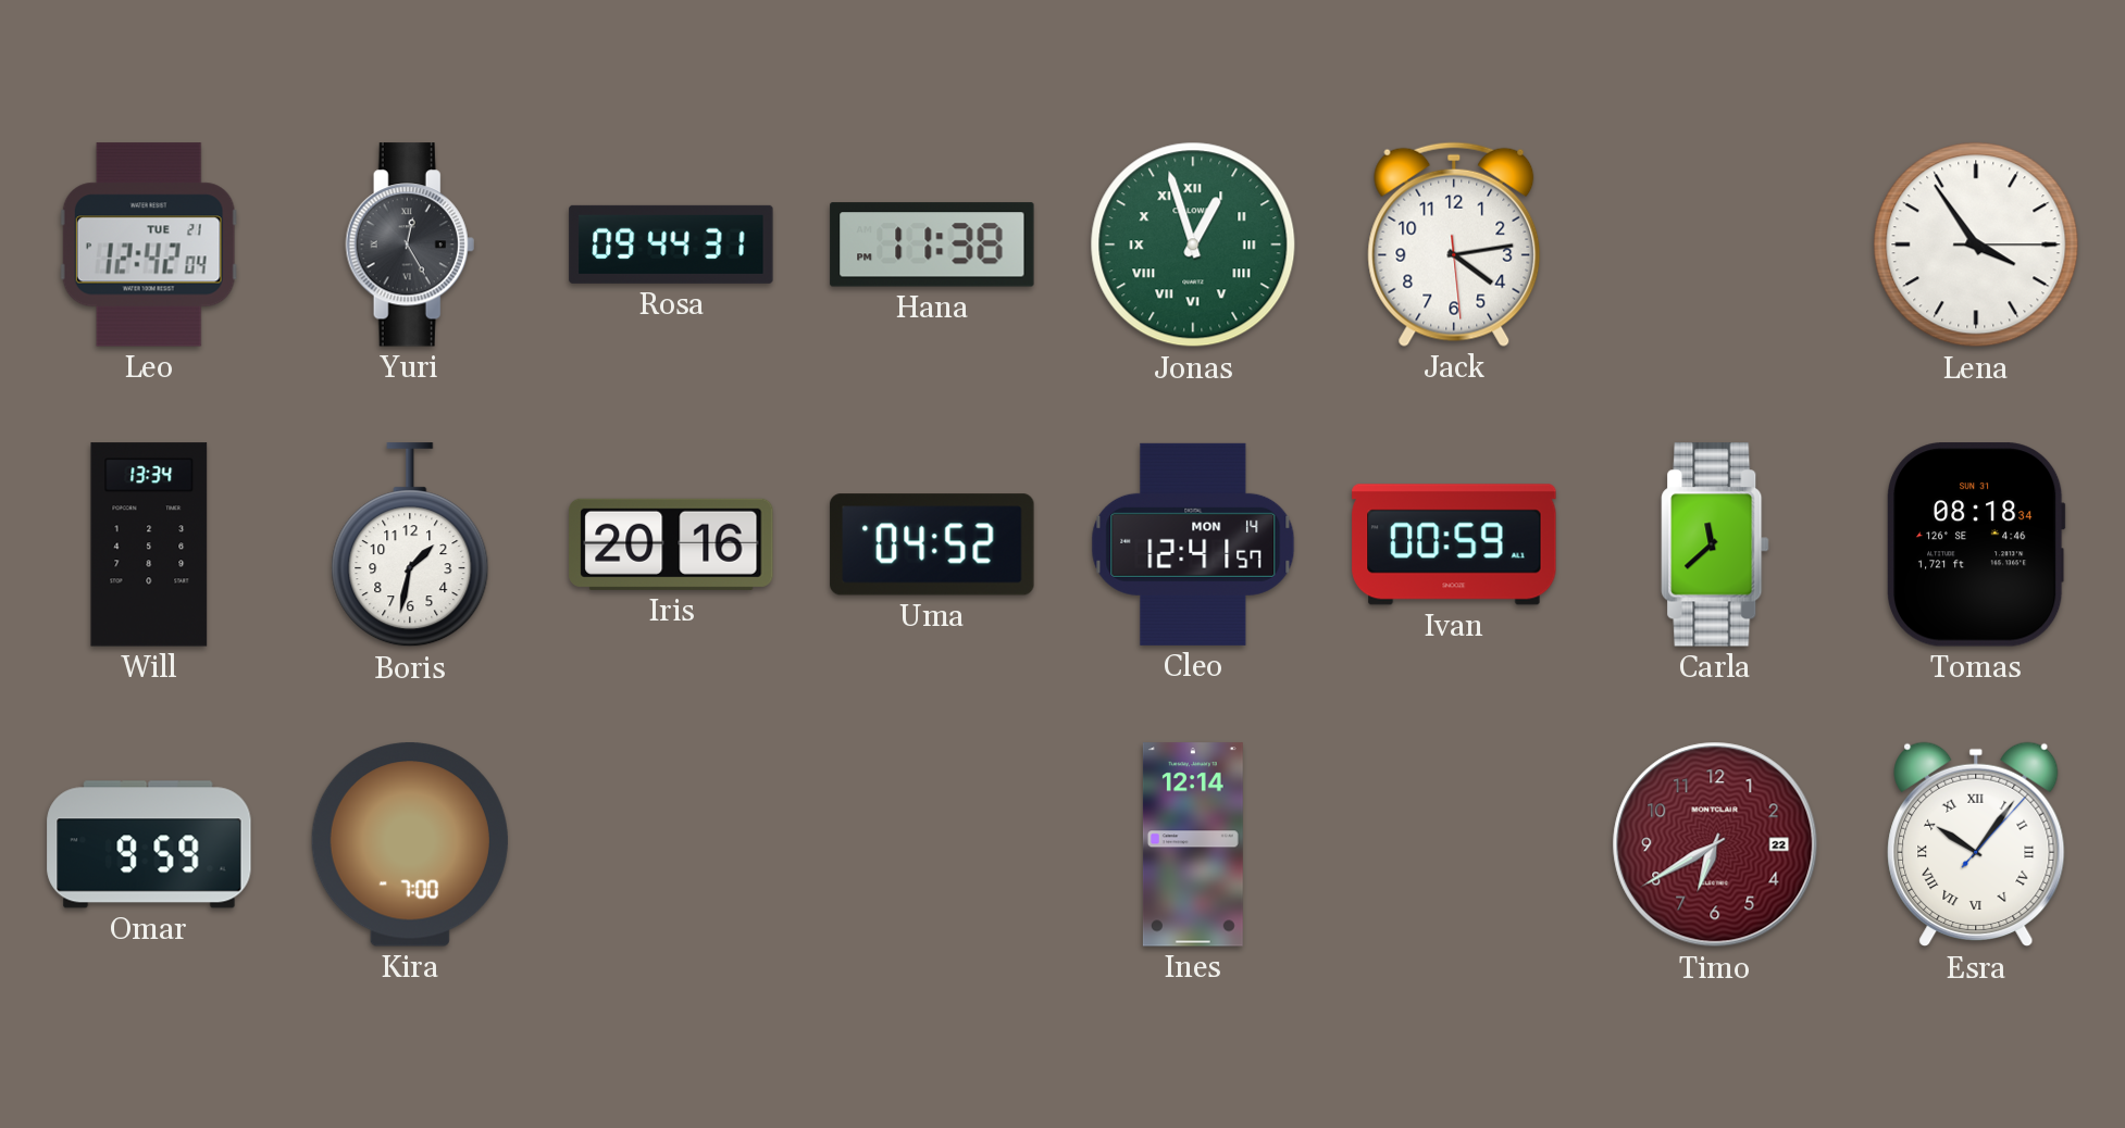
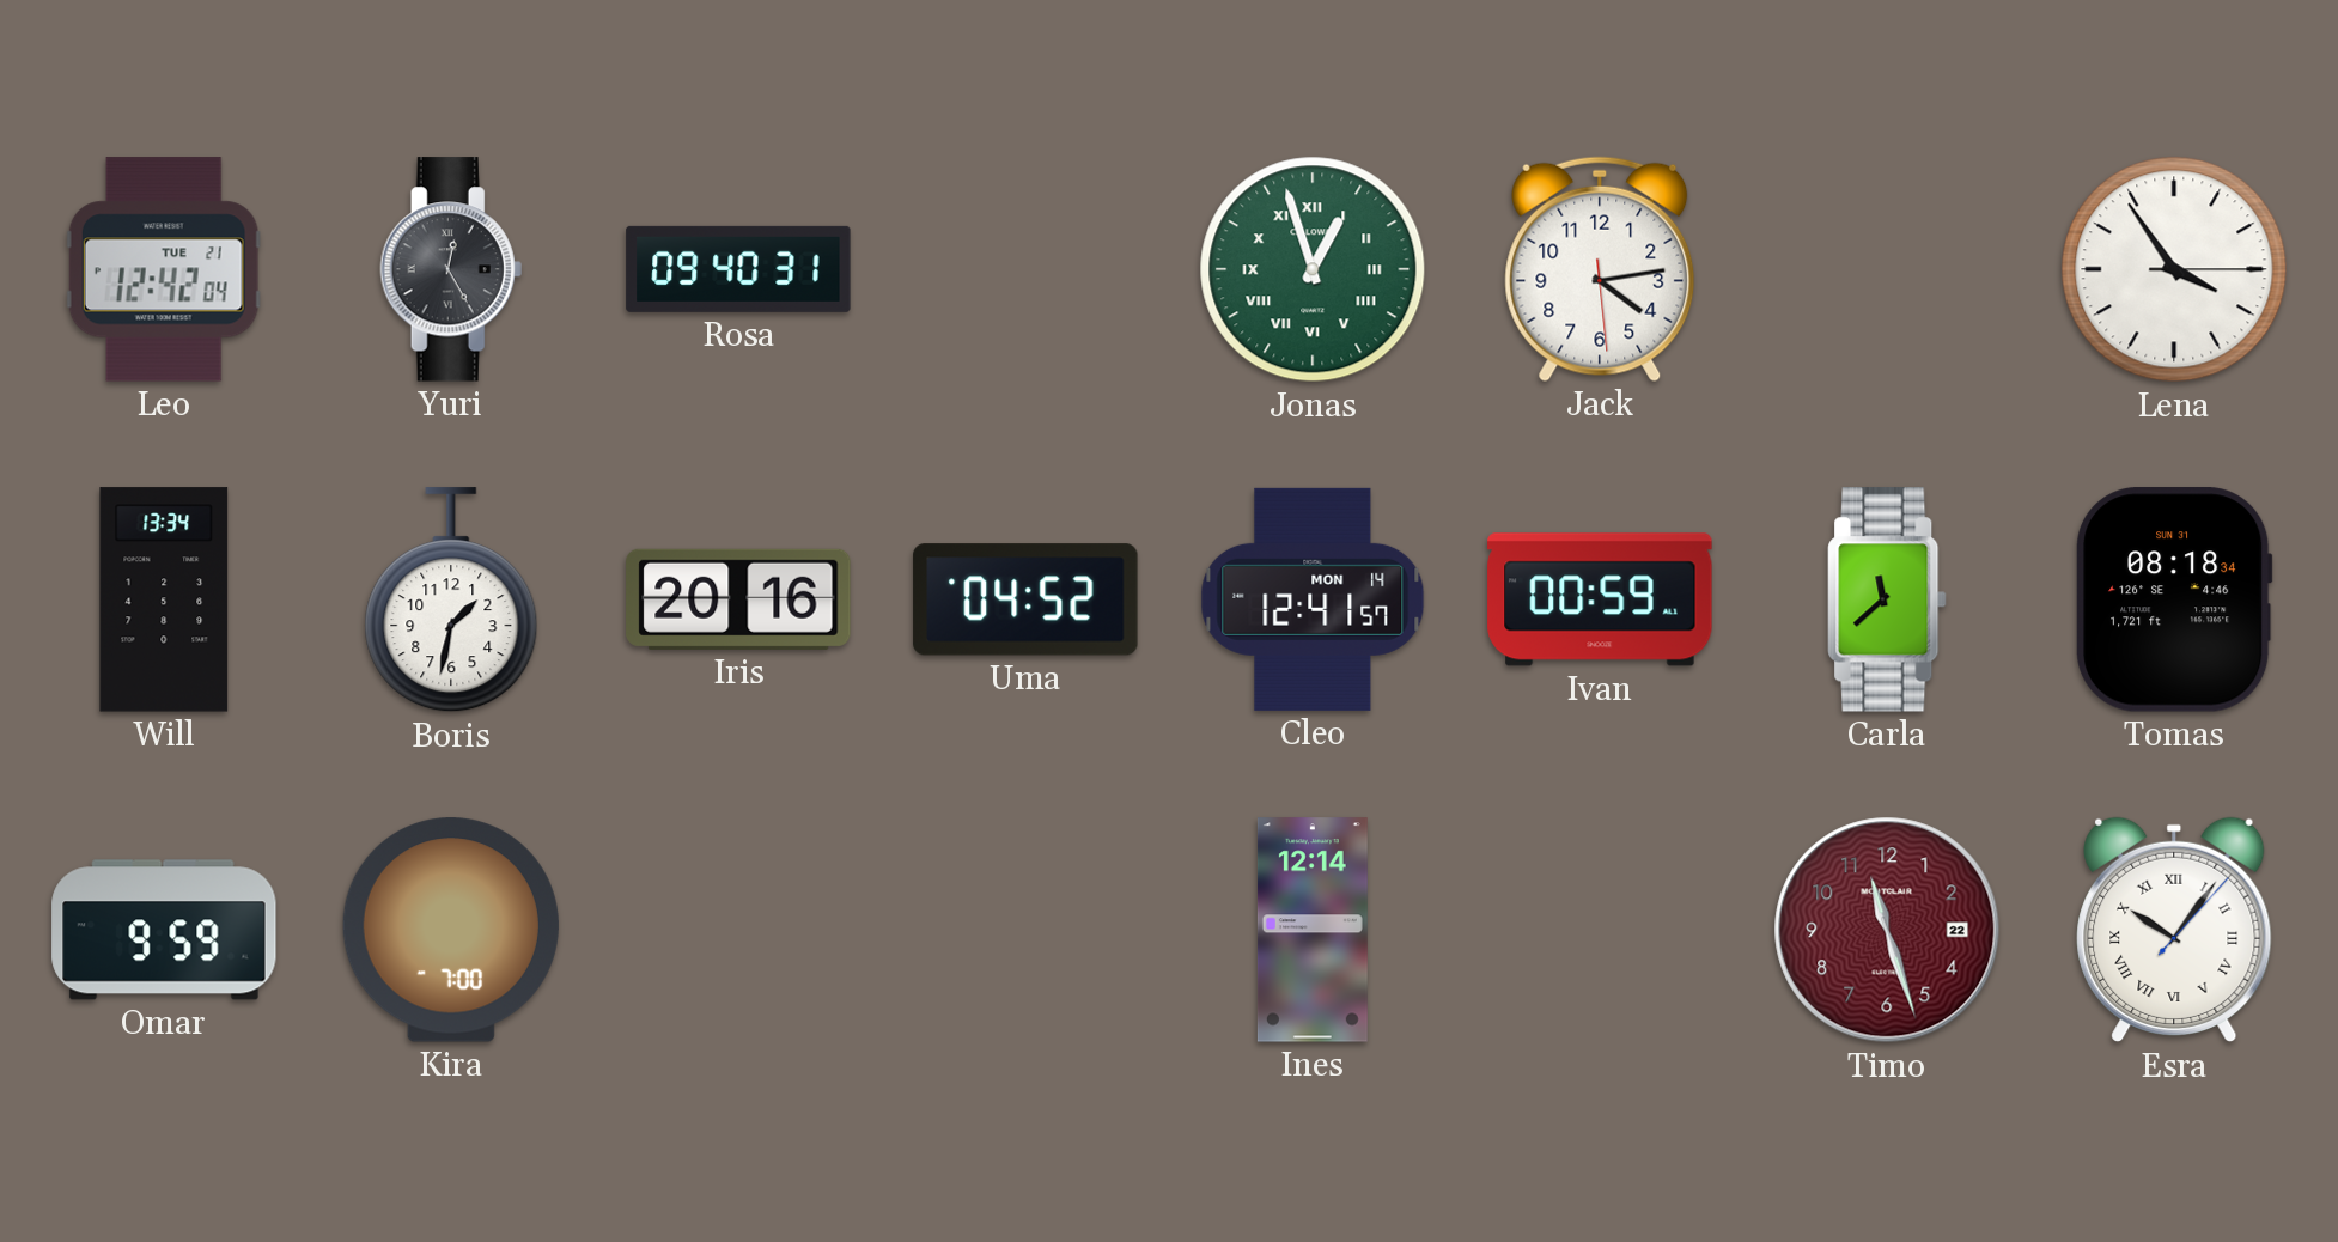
Rosa: 09:44 -> 09:40
Hana: 11:38 -> none
Timo: 6:40 -> 11:27
